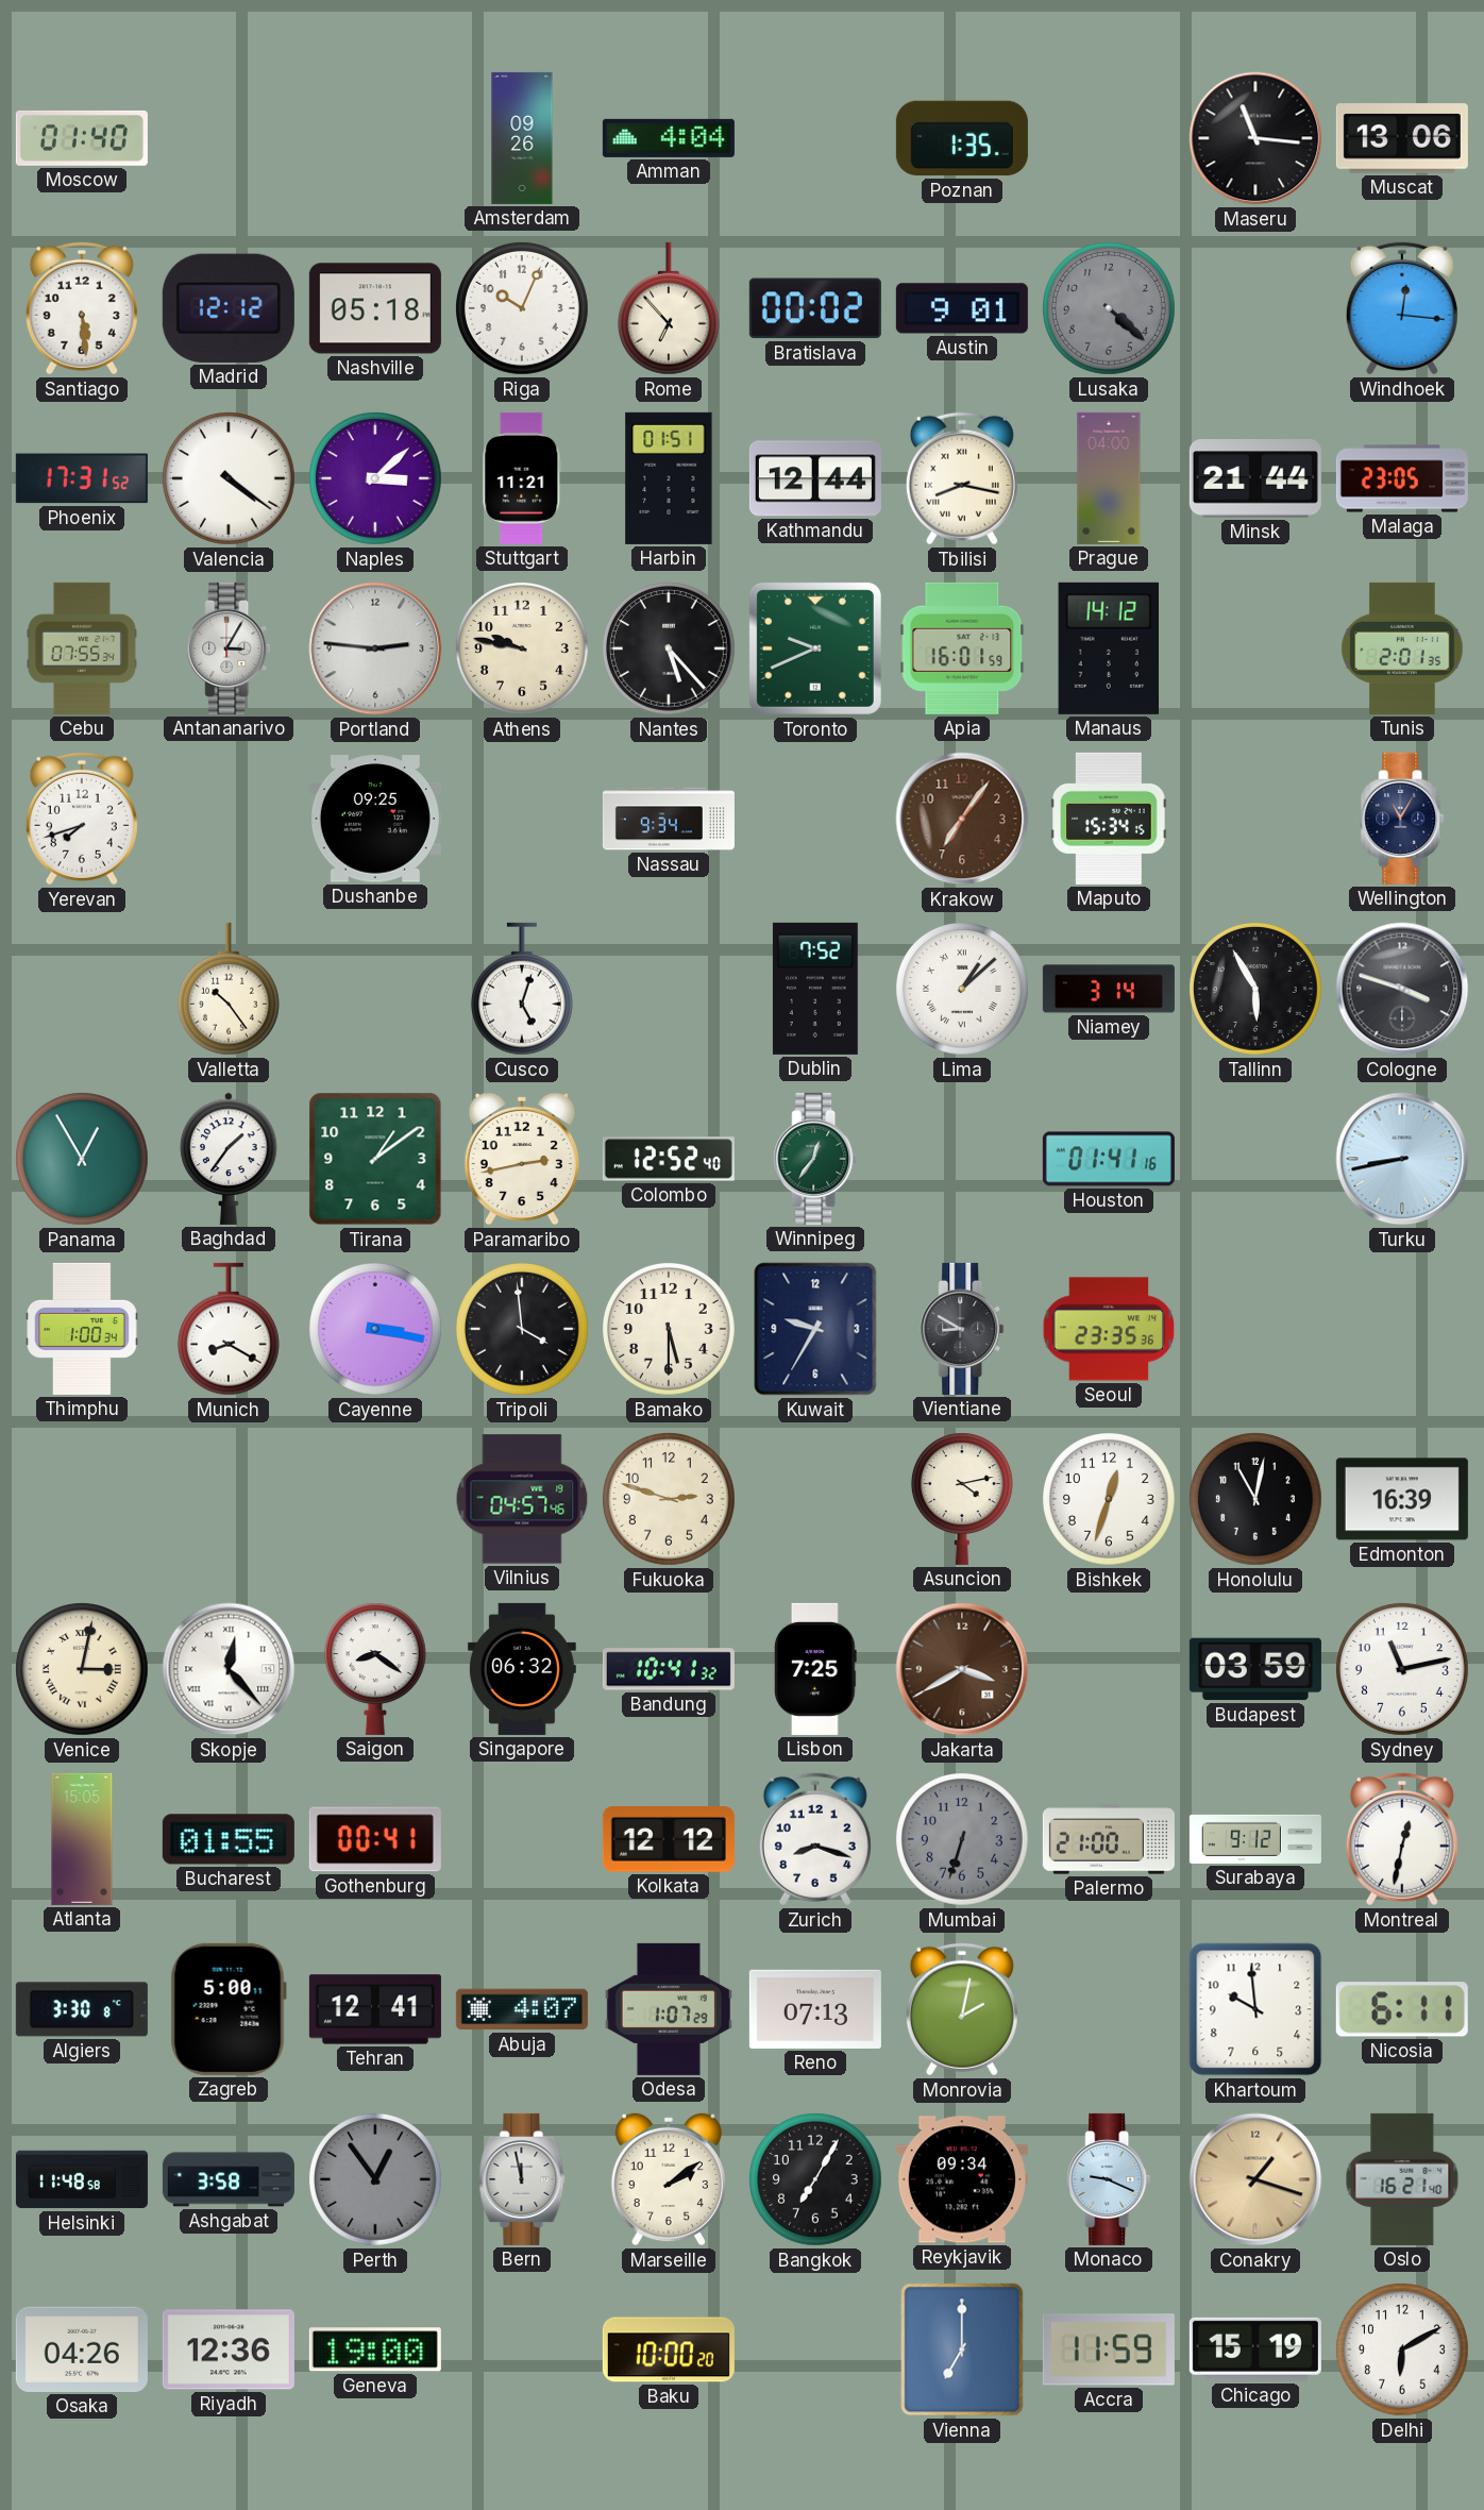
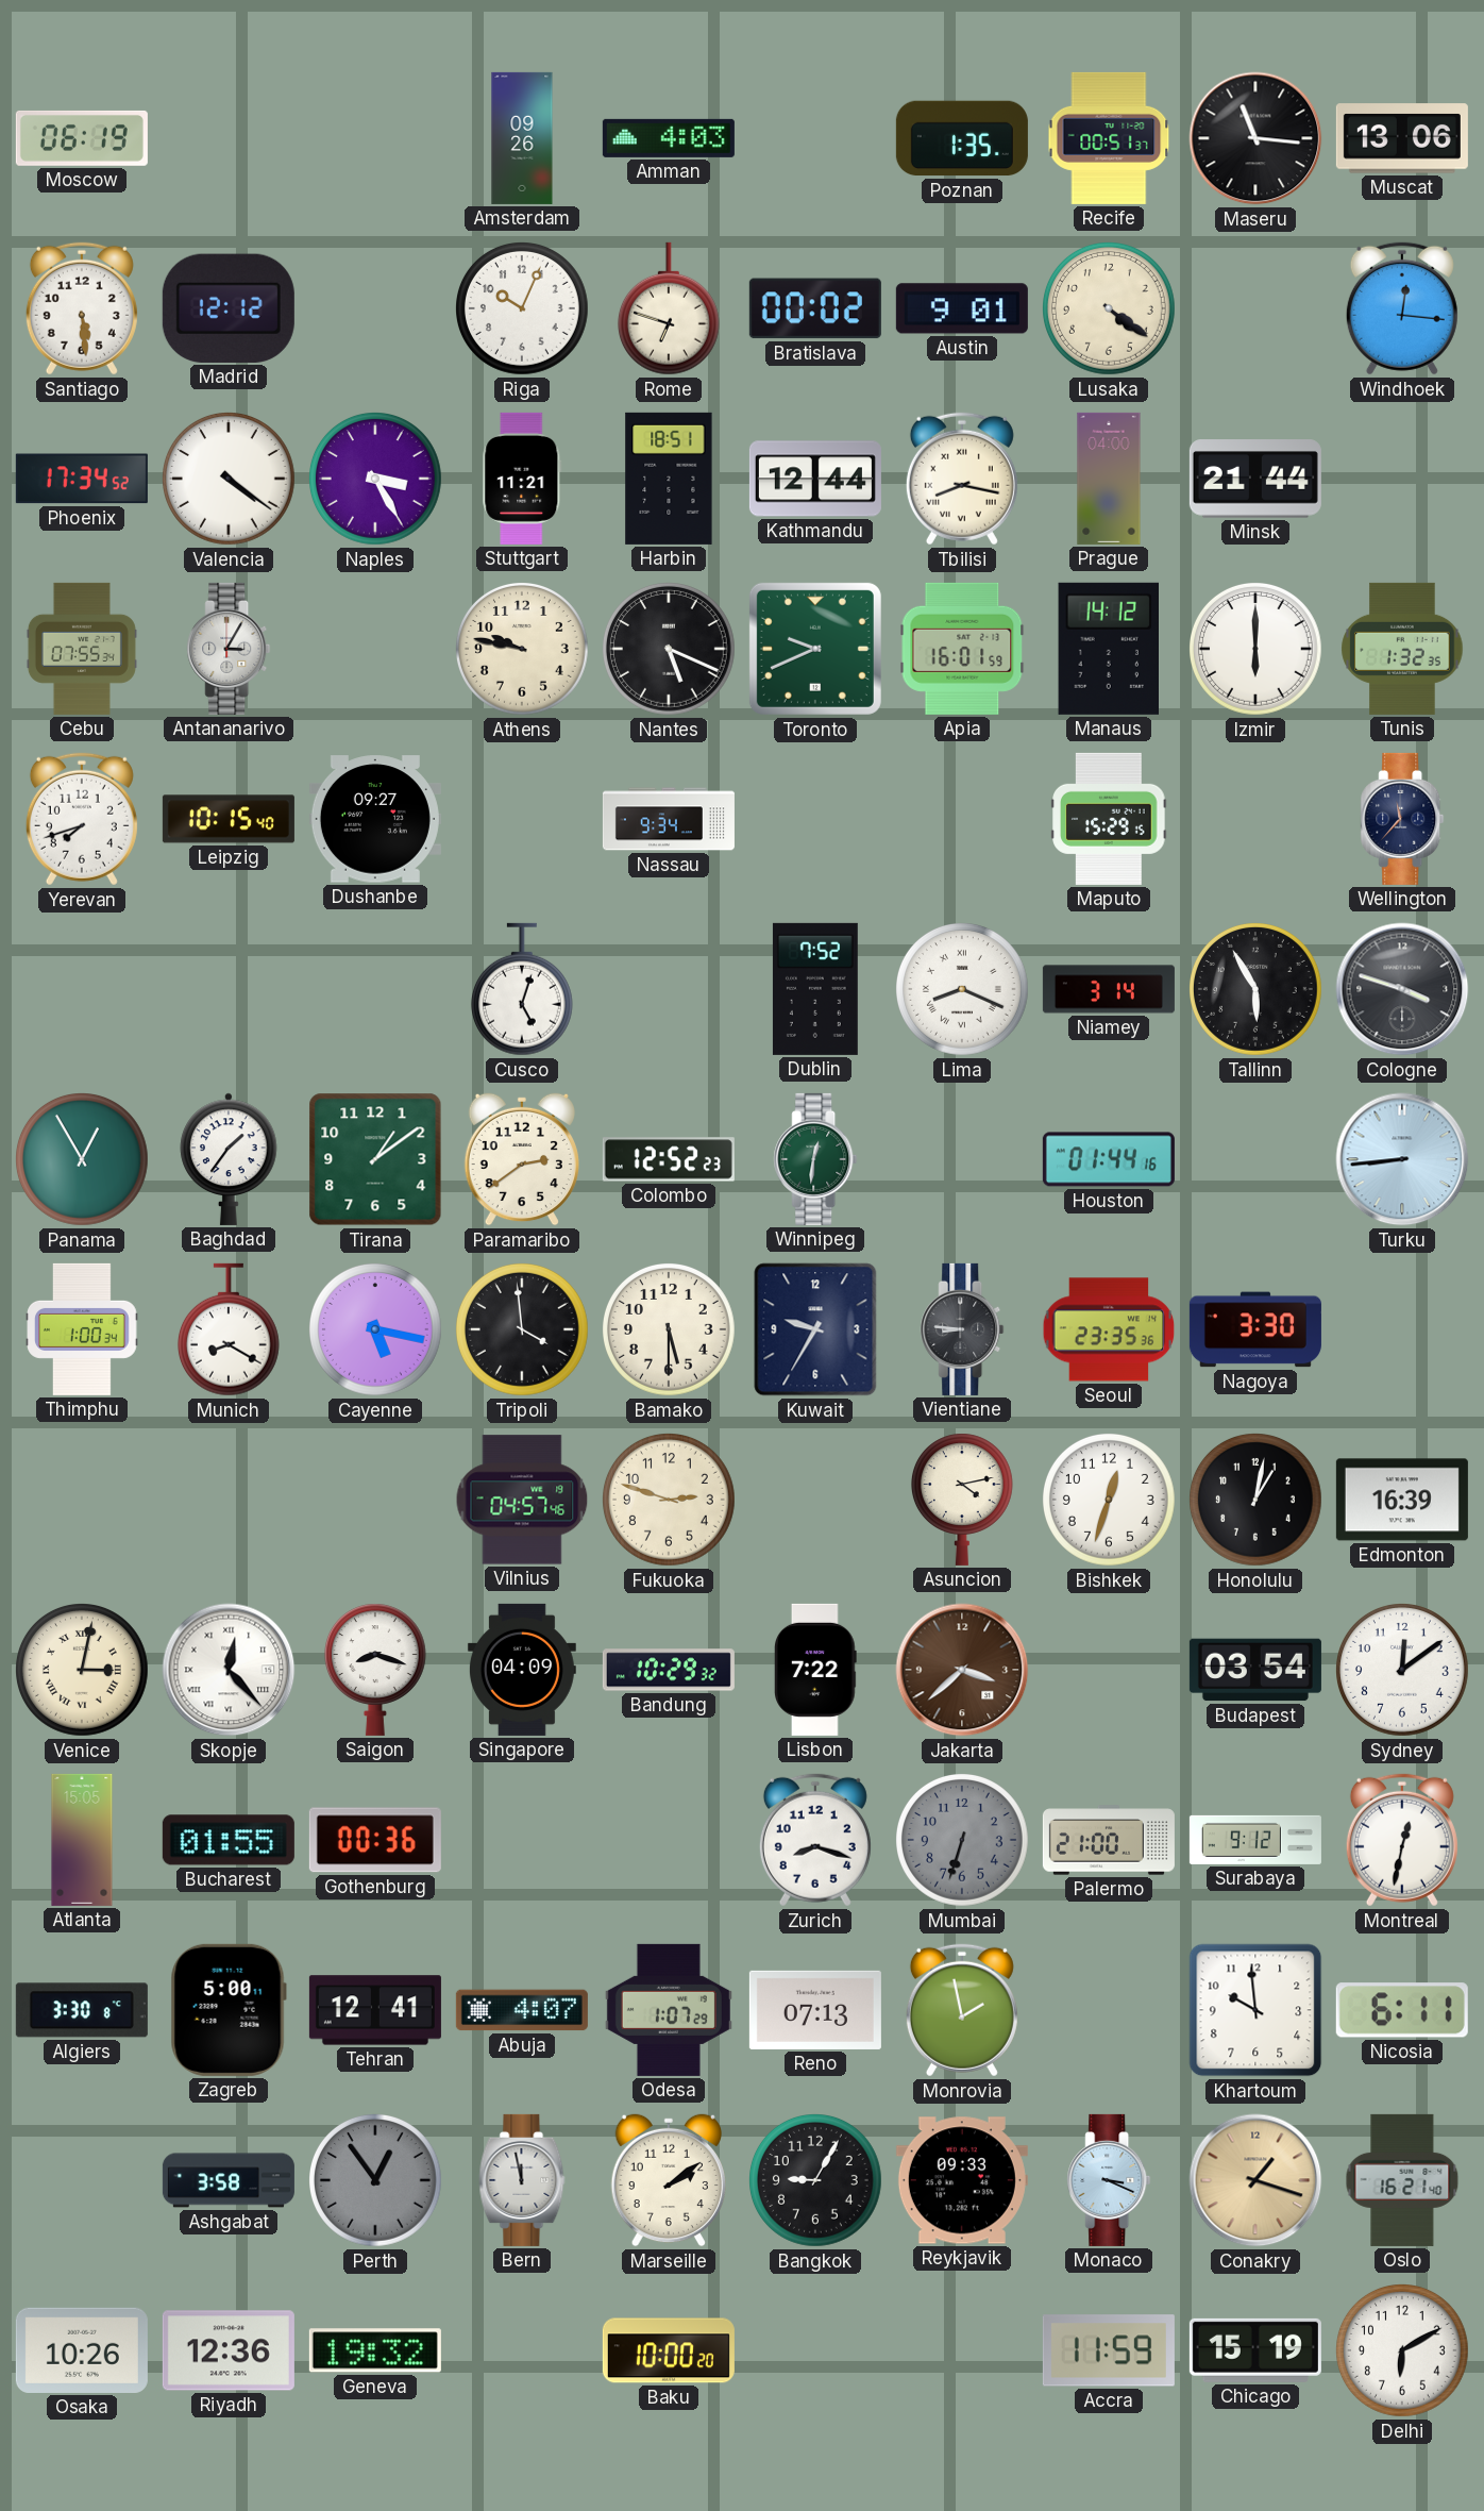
Moscow: 01:40 -> 06:19
Amman: 4:04 -> 4:03
Recife: none -> 00:51
Nashville: 05:18 -> none
Rome: 6:53 -> 6:48
Lusaka: 4:22 -> 4:21
Lusaka dial: grey -> cream
Phoenix: 17:31 -> 17:34
Naples: 3:08 -> 3:25
Harbin: 01:51 -> 18:51
Malaga: 23:05 -> none
Portland: 2:46 -> none
Nantes: 5:23 -> 5:19
Izmir: none -> 6:00
Tunis: 2:01 -> 1:32
Leipzig: none -> 10:15
Dushanbe: 09:25 -> 09:27
Krakow: 7:06 -> none
Maputo: 15:34 -> 15:29
Wellington: 11:05 -> 11:37
Valletta: 10:24 -> none
Lima: 1:08 -> 8:19
Paramaribo: 2:43 -> 2:39
Colombo: 12:52:40 -> 12:52:23
Winnipeg: 12:36 -> 12:31
Houston: 01:41 -> 01:44
Turku: 8:43 -> 8:44
Cayenne: 3:17 -> 5:17
Vientiane: 8:50 -> 8:46
Nagoya: none -> 3:30
Honolulu: 11:02 -> 1:02
Saigon: 8:21 -> 8:18
Singapore: 06:32 -> 04:09
Bandung: 10:41 -> 10:29
Lisbon: 7:25 -> 7:22
Jakarta: 3:40 -> 3:38
Budapest: 03:59 -> 03:54
Sydney: 11:13 -> 12:09
Gothenburg: 00:41 -> 00:36
Kolkata: 12:12 -> none
Monrovia: 2:02 -> 1:58
Helsinki: 11:48 -> none
Bangkok: 7:05 -> 9:05
Reykjavik: 09:34 -> 09:33
Monaco: 9:19 -> 3:19
Osaka: 04:26 -> 10:26
Geneva: 19:00 -> 19:32
Vienna: 7:00 -> none
